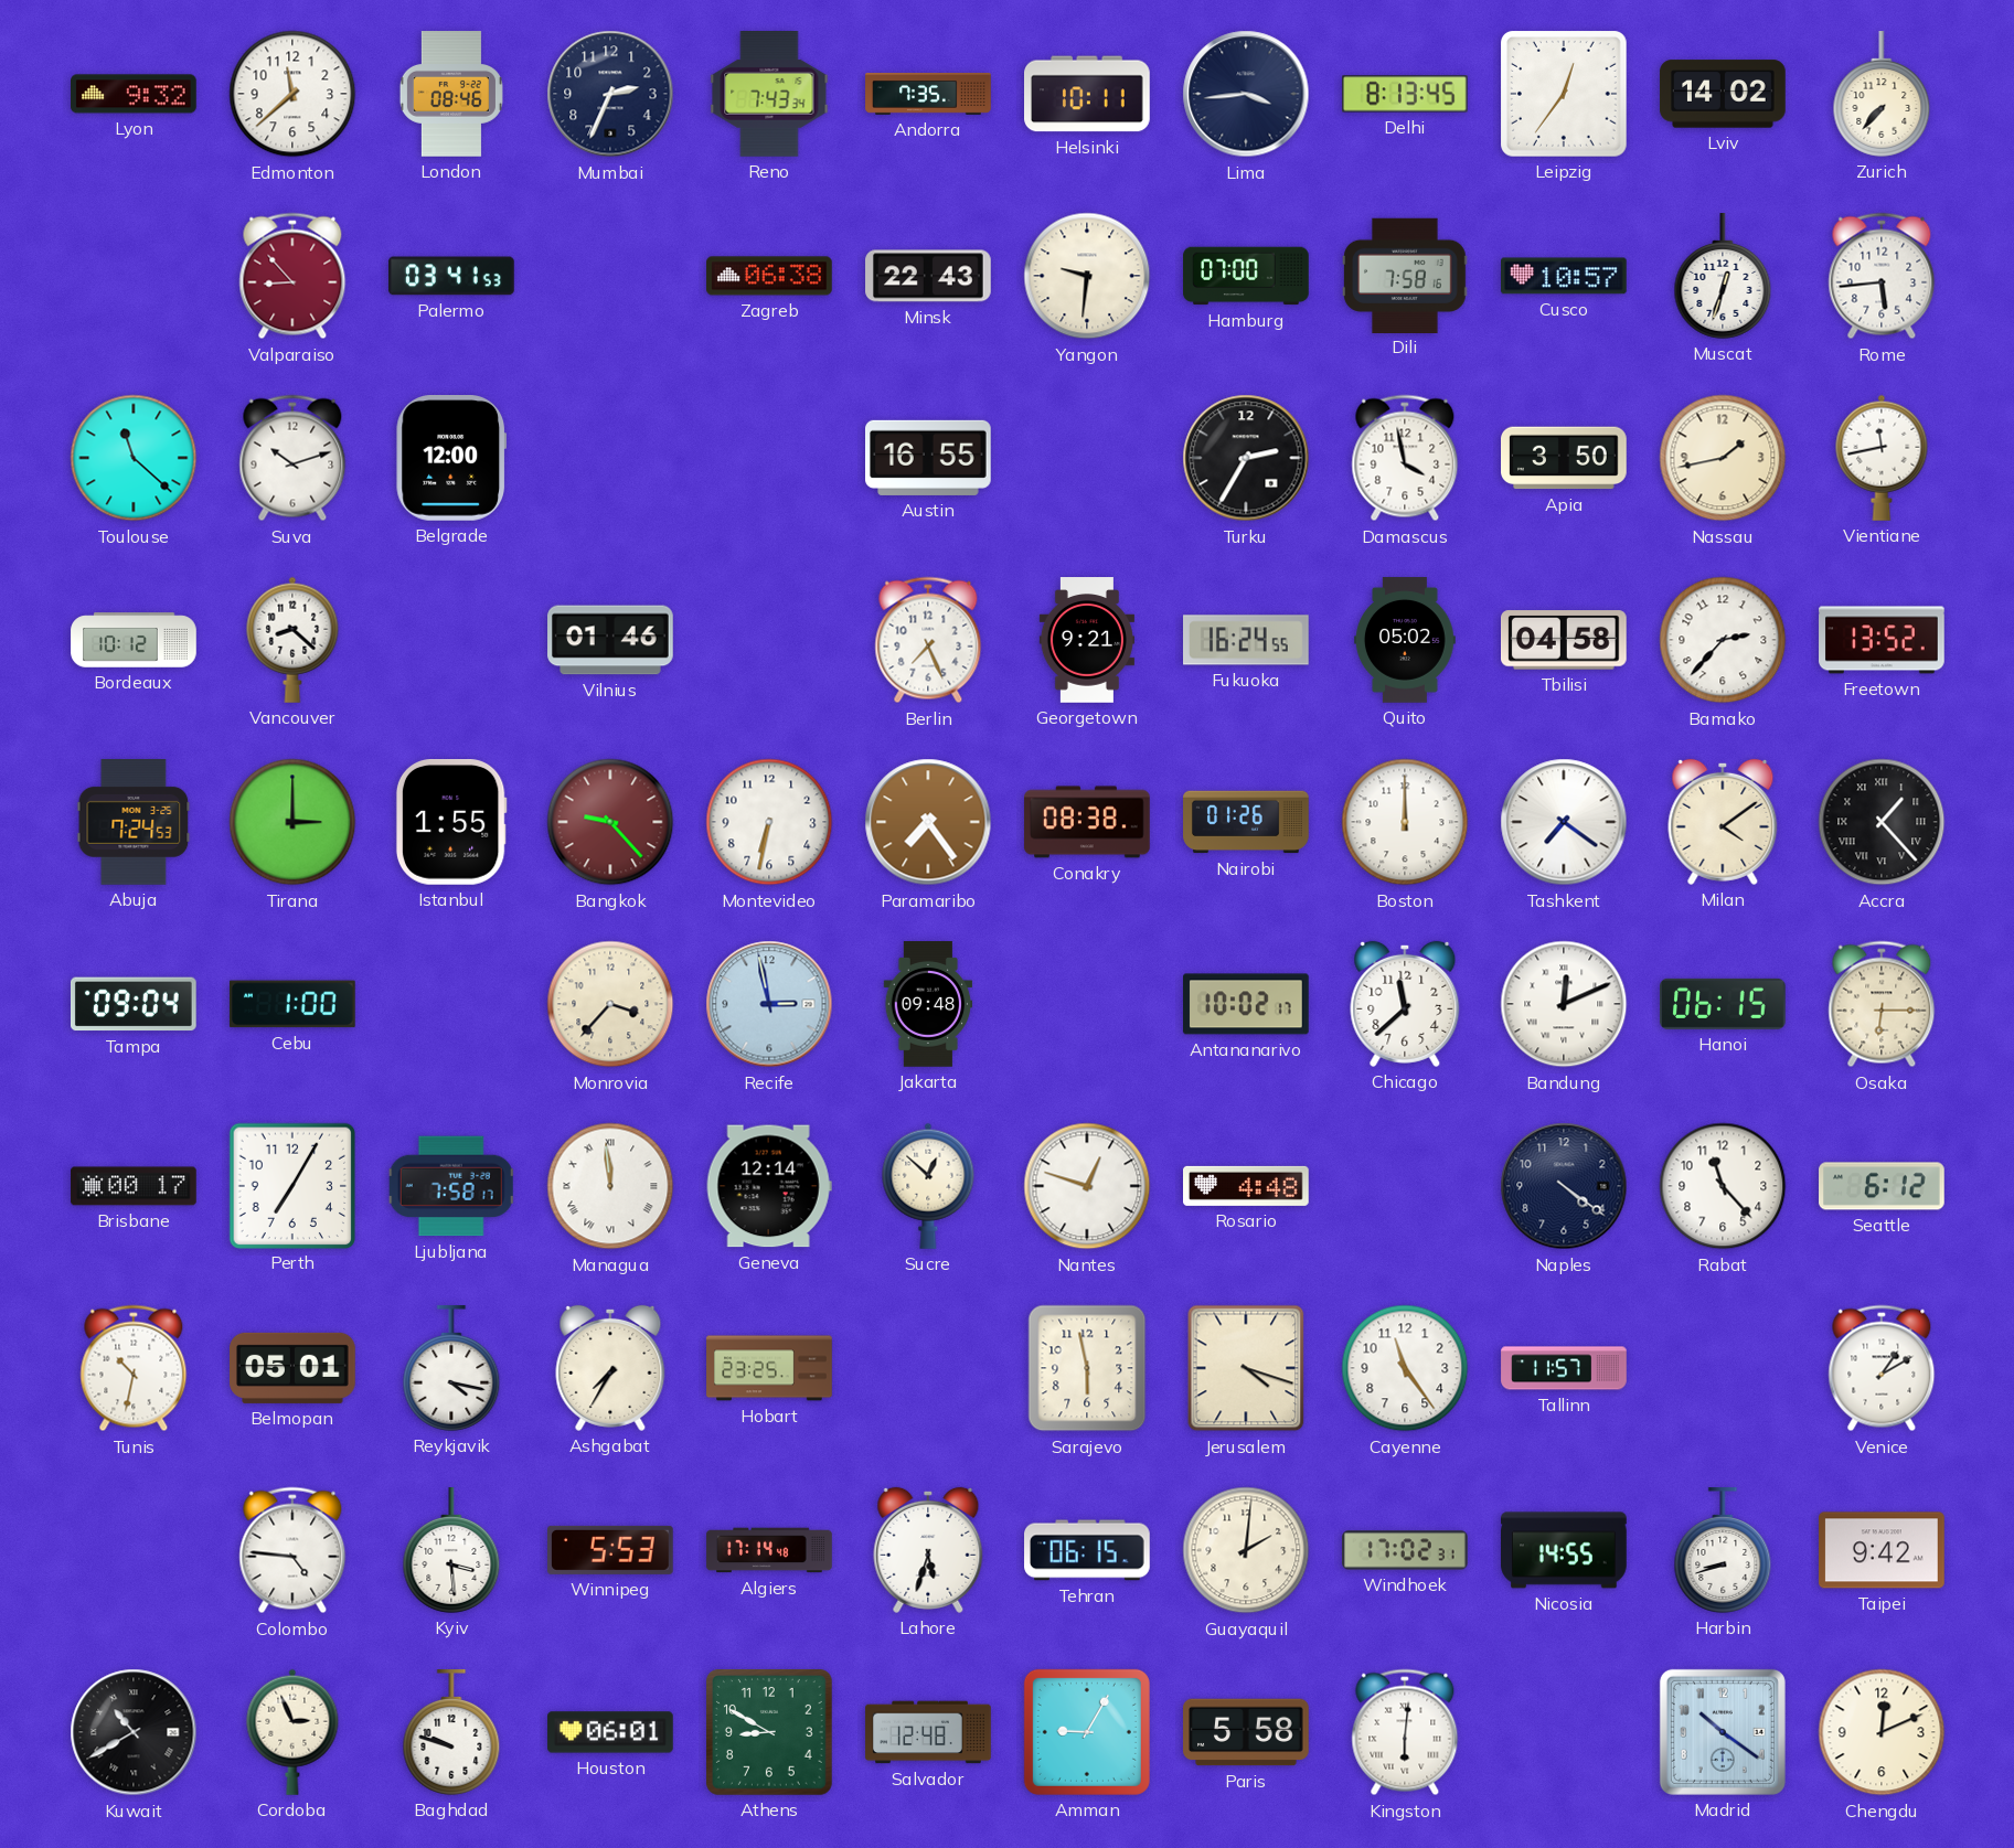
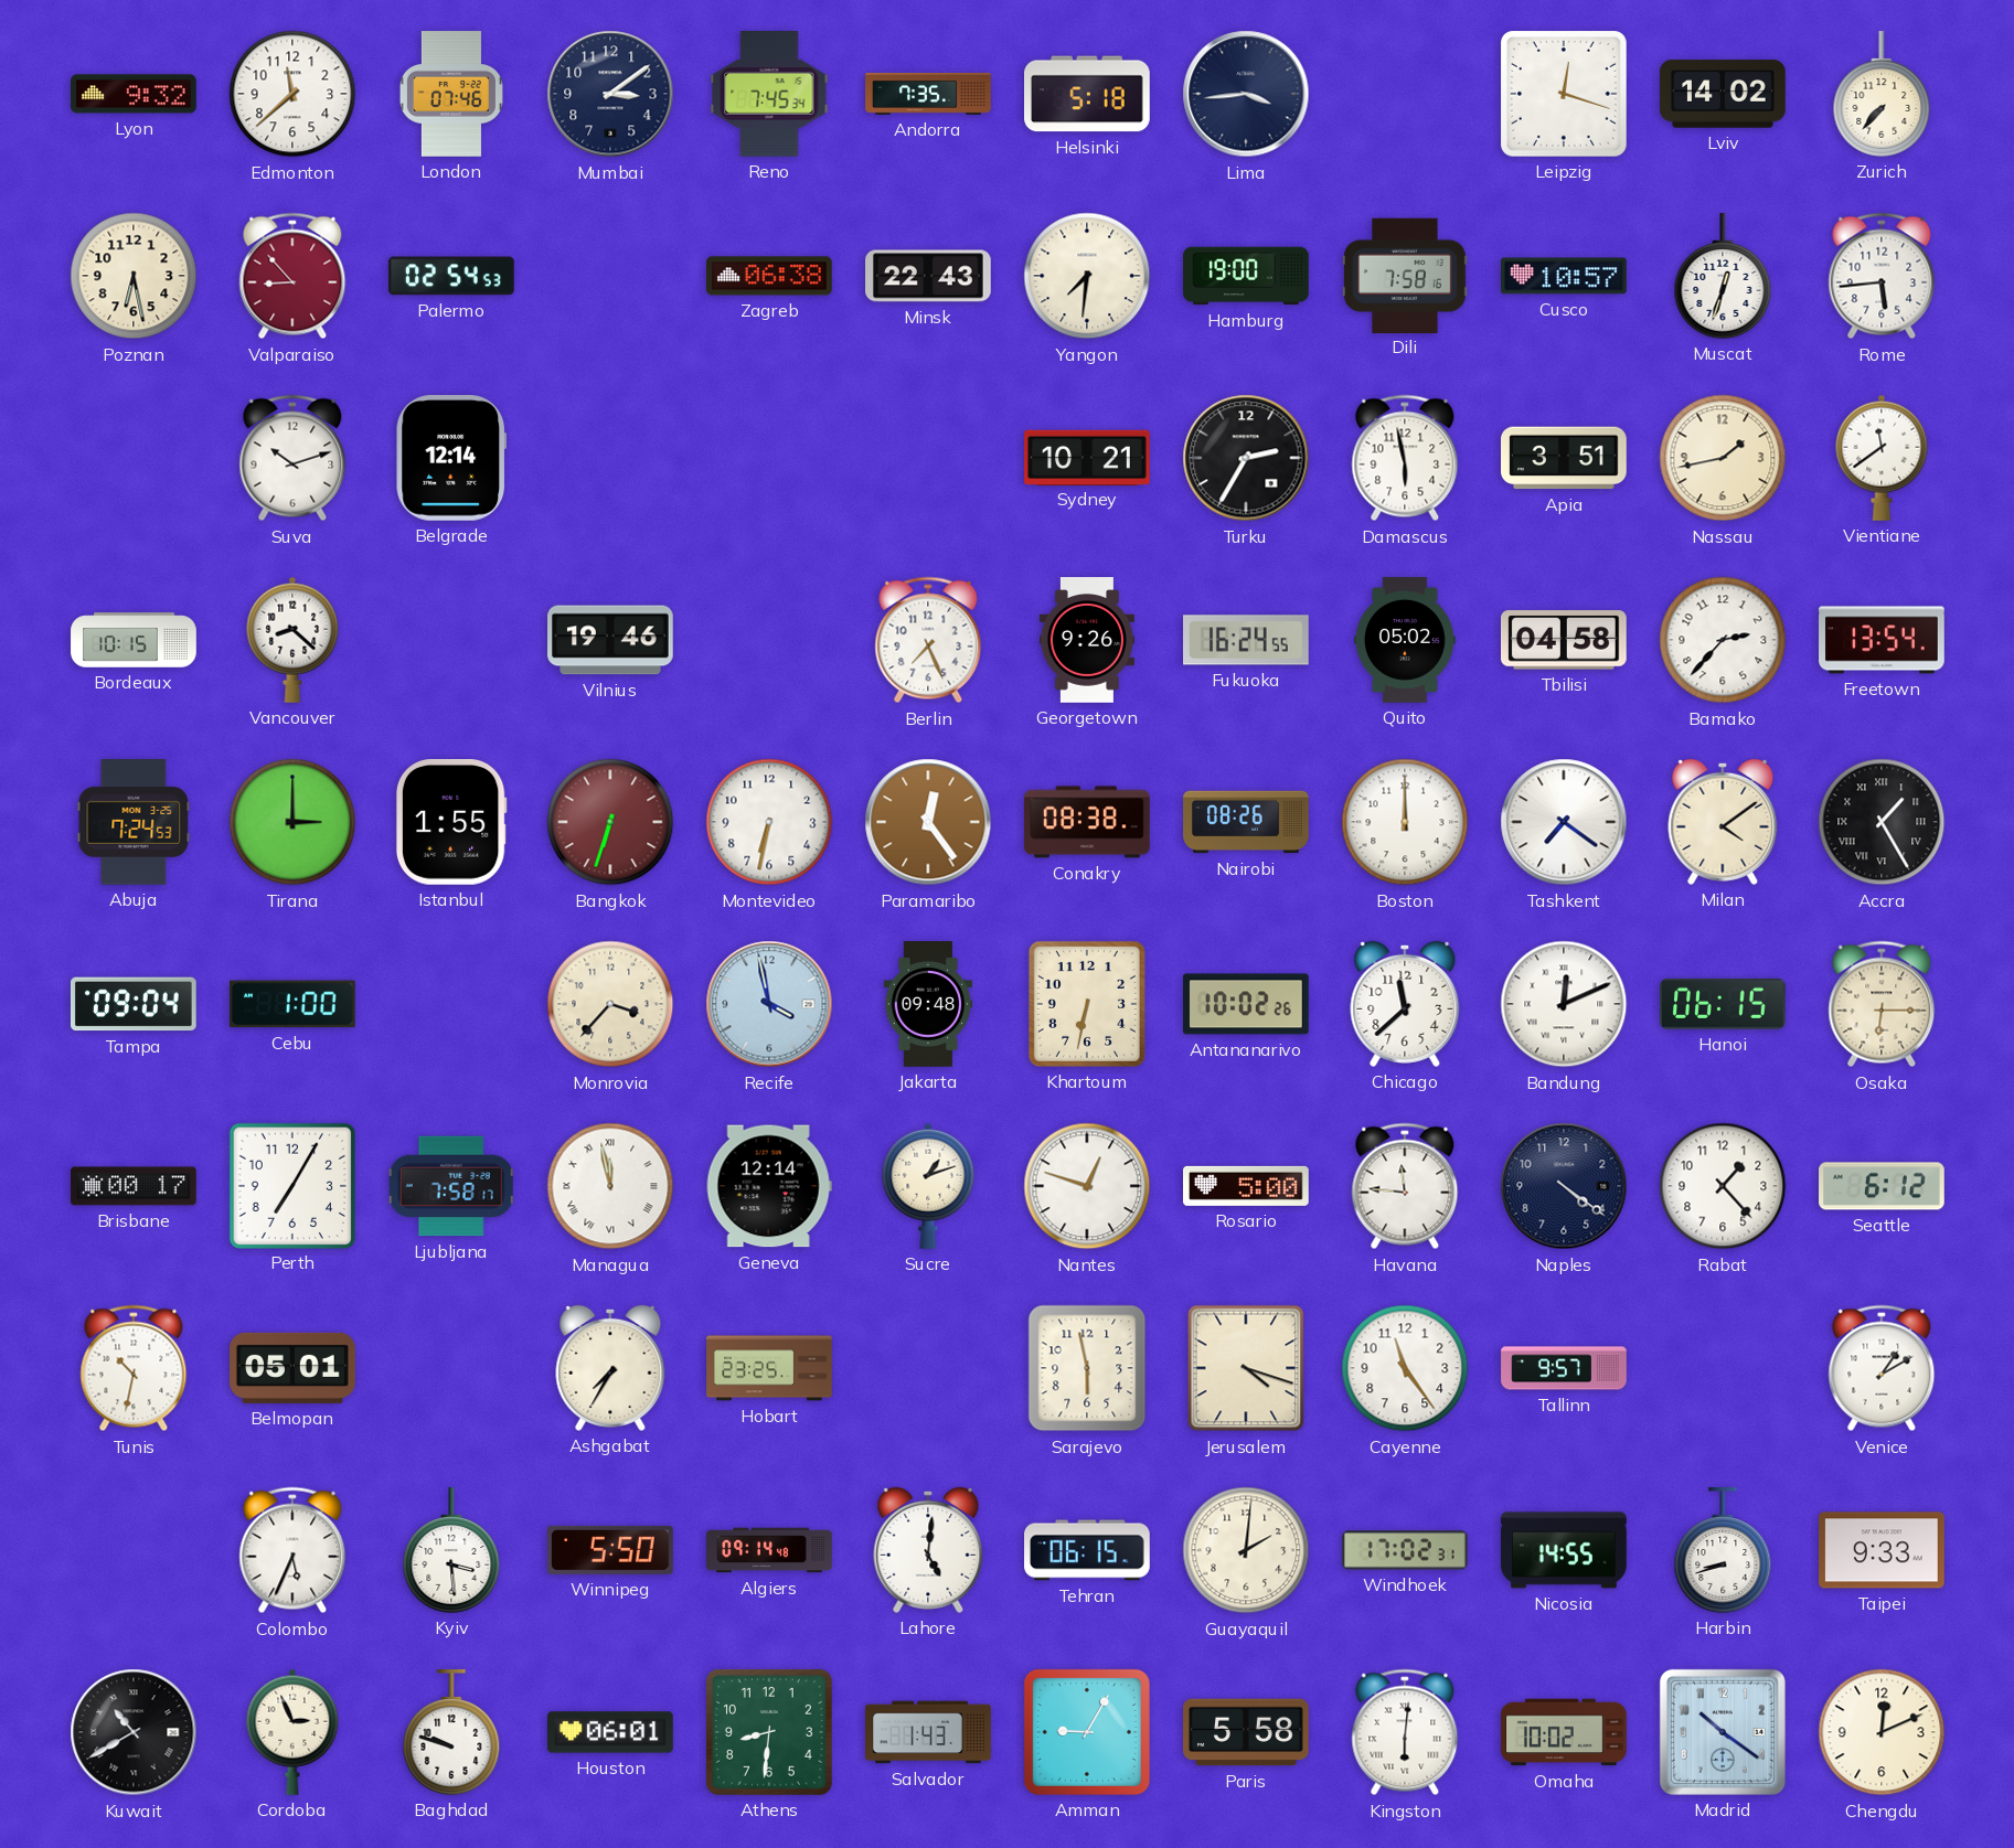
London: 08:46 -> 07:46
Mumbai: 2:34 -> 3:09
Reno: 7:43 -> 7:45
Helsinki: 10:11 -> 5:18
Delhi: 8:13 -> none
Leipzig: 12:36 -> 12:18
Poznan: none -> 6:28
Palermo: 03:41 -> 02:54
Yangon: 9:31 -> 7:31
Hamburg: 07:00 -> 19:00
Toulouse: 11:22 -> none
Belgrade: 12:00 -> 12:14
Austin: 16:55 -> none
Sydney: none -> 10:21
Damascus: 3:58 -> 5:58
Apia: 3:50 -> 3:51
Vientiane: 11:43 -> 11:39
Bordeaux: 10:12 -> 10:15
Vilnius: 01:46 -> 19:46
Georgetown: 9:21 -> 9:26
Freetown: 13:52 -> 13:54
Bangkok: 9:23 -> 6:33
Paramaribo: 7:24 -> 12:24
Nairobi: 01:26 -> 08:26
Accra: 1:23 -> 1:25
Recife: 2:58 -> 3:58
Khartoum: none -> 6:32
Antananarivo: 10:02:17 -> 10:02:26
Managua: 11:59 -> 11:58
Sucre: 12:52 -> 1:12
Rosario: 4:48 -> 5:00
Havana: none -> 11:46
Rabat: 11:23 -> 1:23
Reykjavik: 4:17 -> none
Tallinn: 11:57 -> 9:57
Colombo: 4:46 -> 5:34
Winnipeg: 5:53 -> 5:50
Algiers: 17:14 -> 09:14
Lahore: 5:33 -> 5:01
Taipei: 9:42 -> 9:33
Athens: 8:50 -> 8:31
Salvador: 12:48 -> 1:43
Omaha: none -> 10:02
